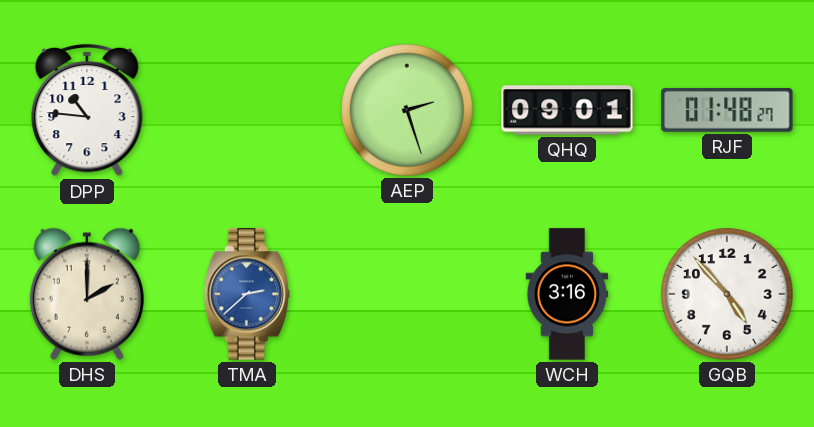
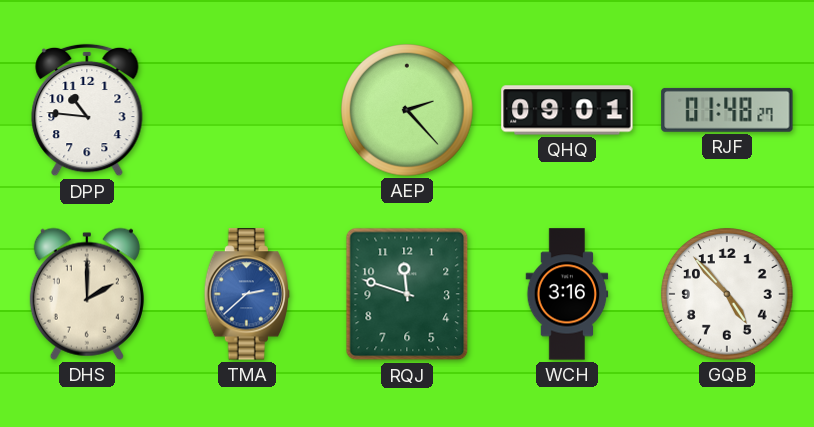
AEP: 2:27 -> 2:23
RQJ: none -> 11:48
